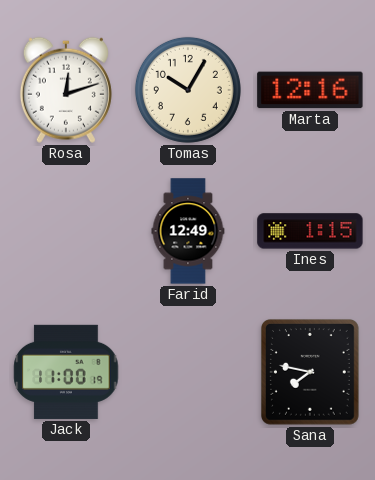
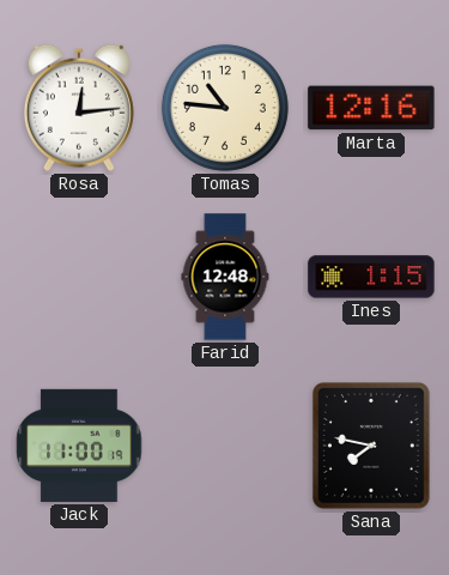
Rosa: 12:12 -> 12:14
Tomas: 10:05 -> 10:46
Farid: 12:49 -> 12:48
